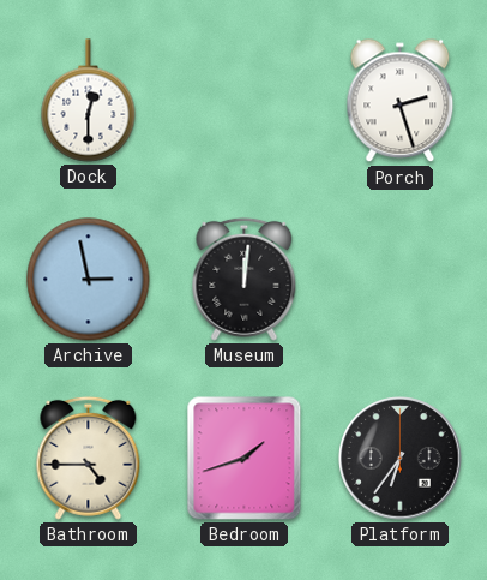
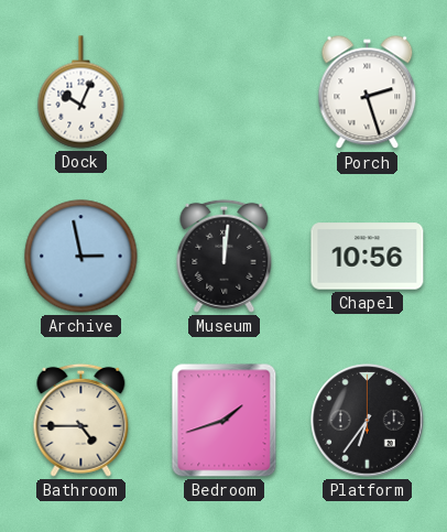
Dock: 12:30 -> 10:04
Chapel: none -> 10:56
